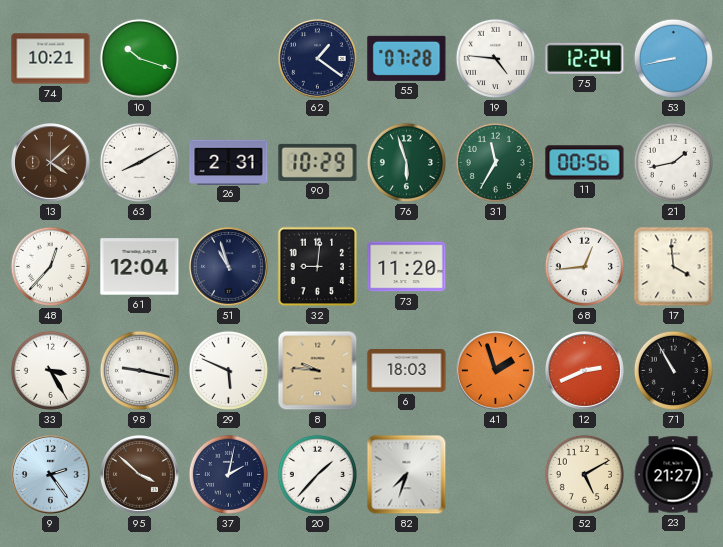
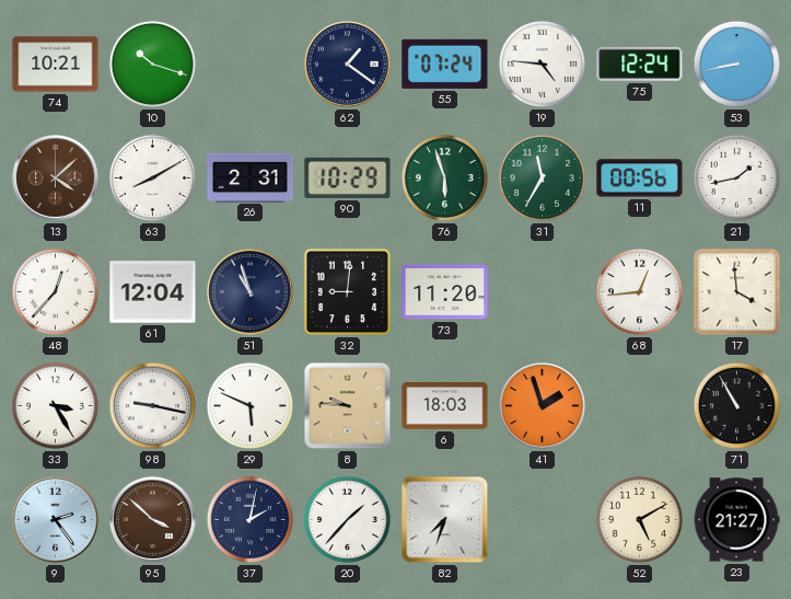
55: 07:28 -> 07:24
12: 2:41 -> none
